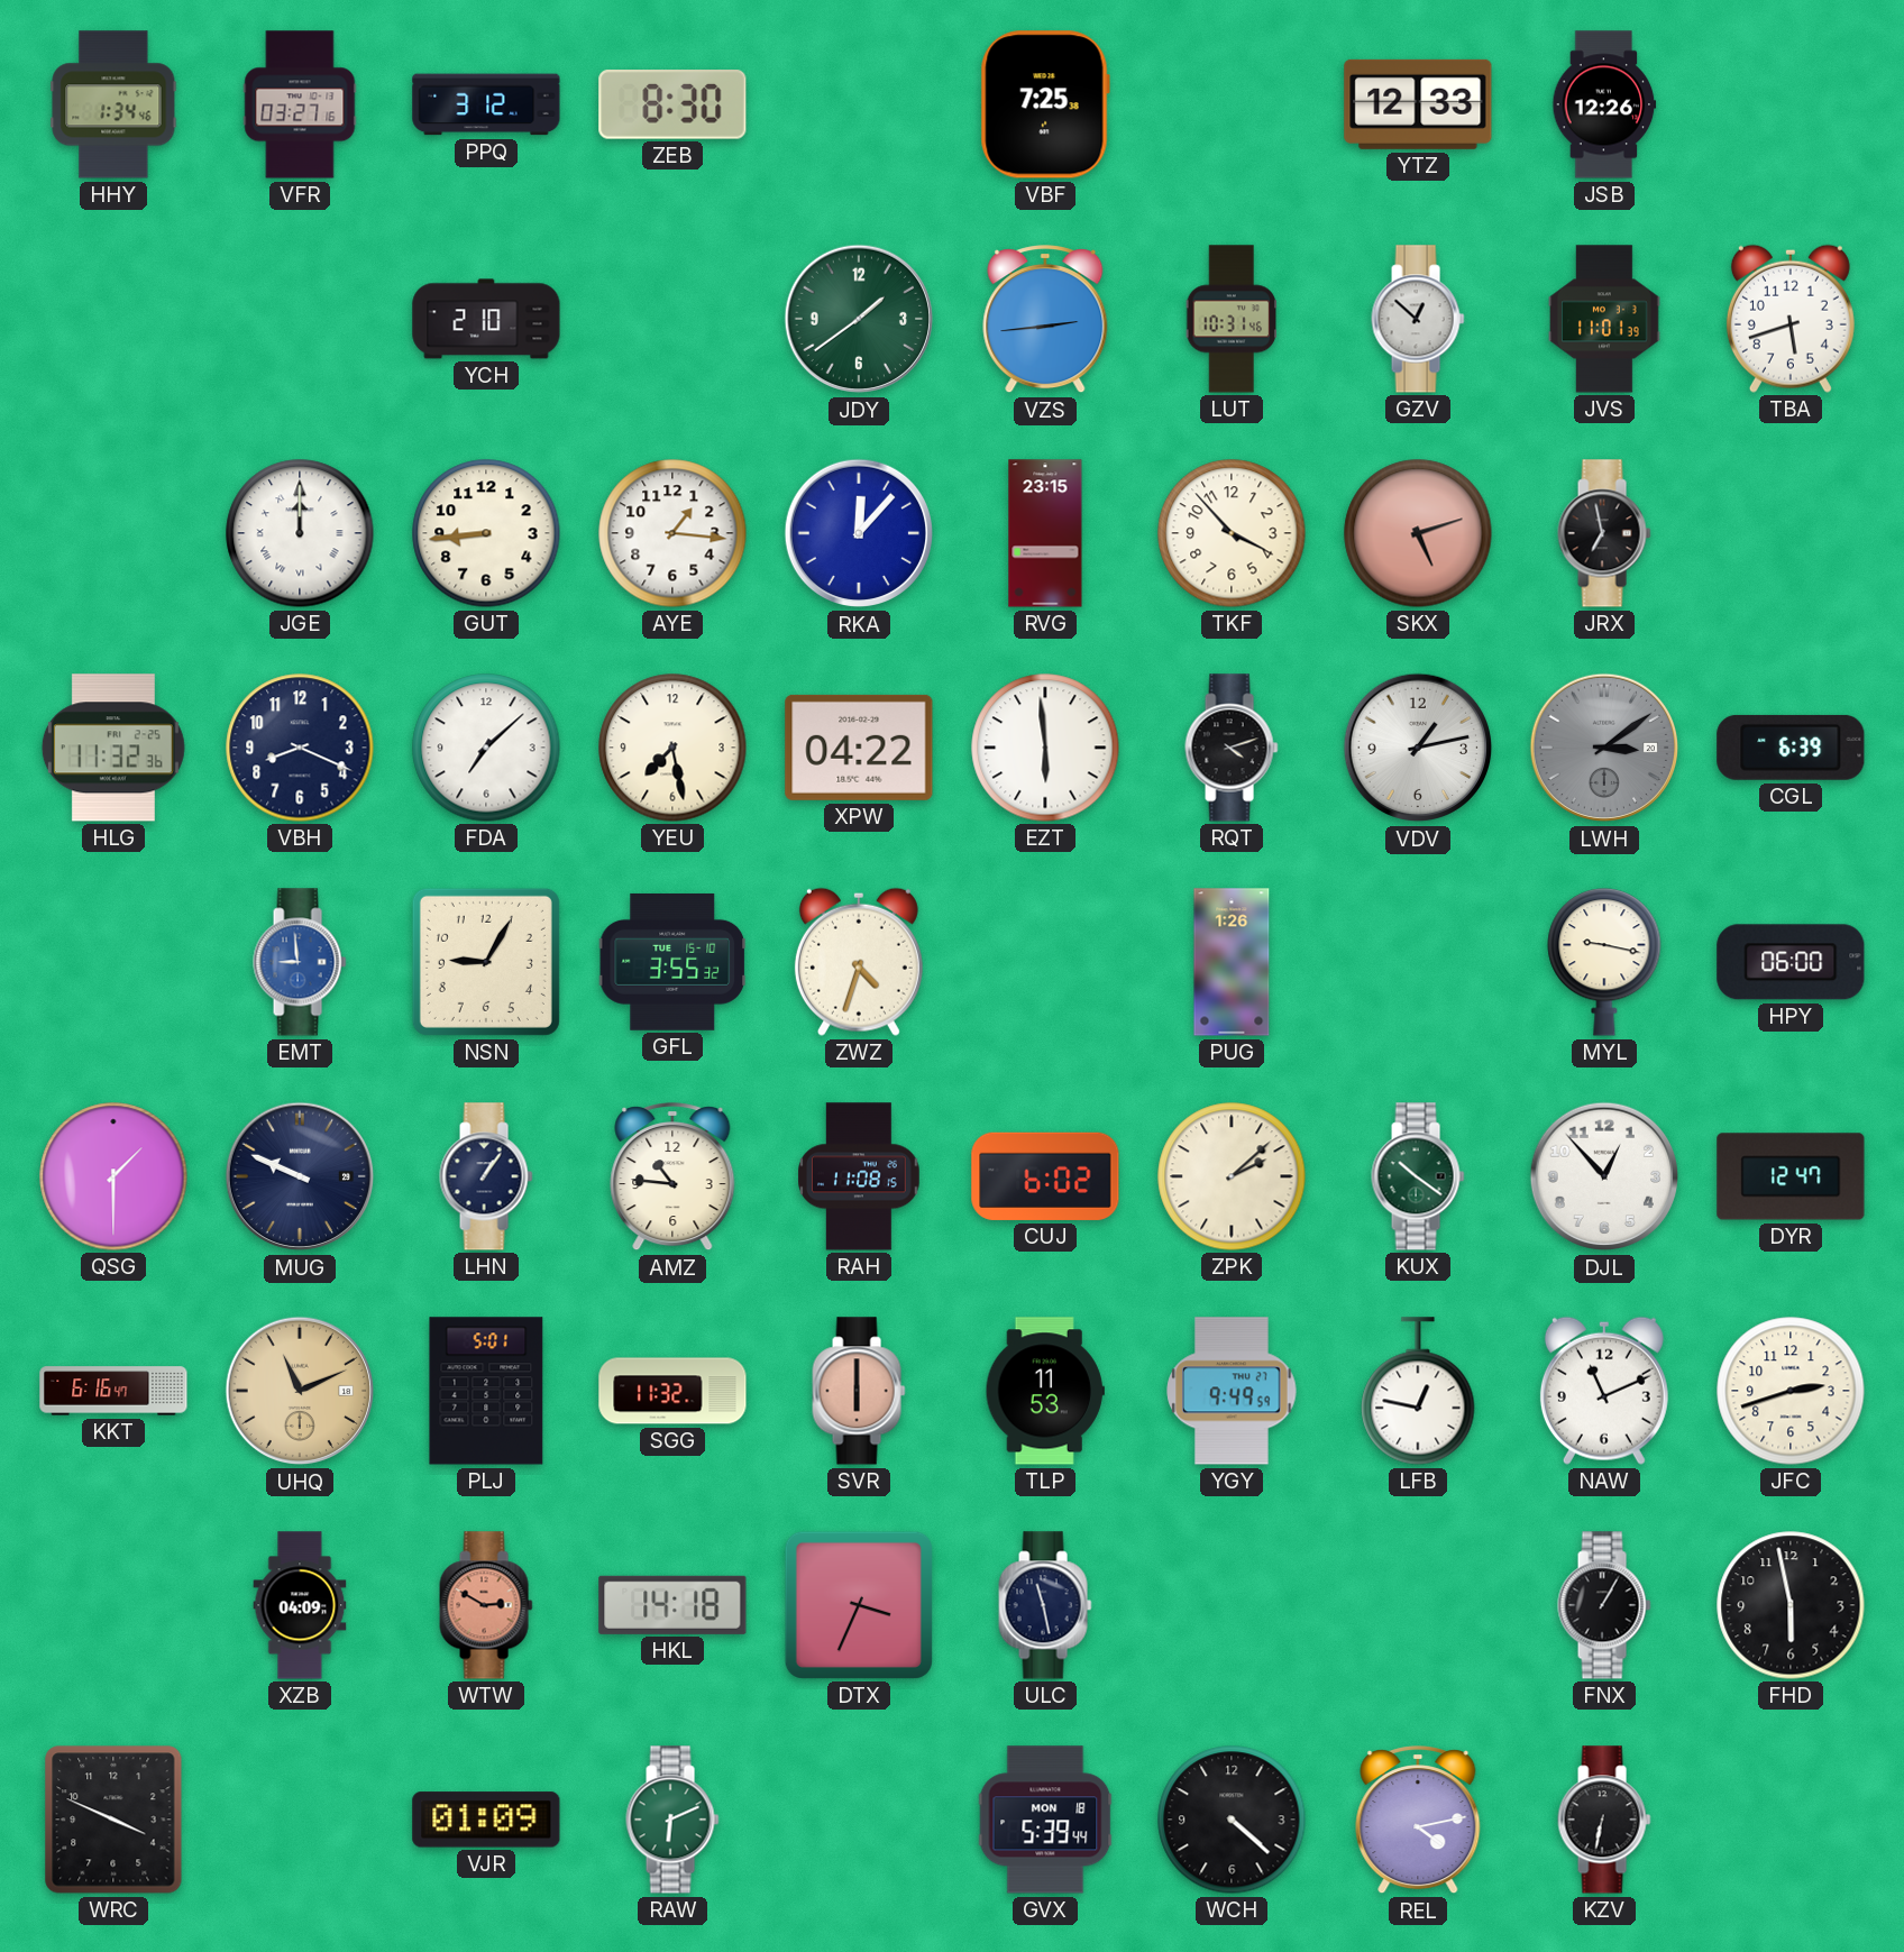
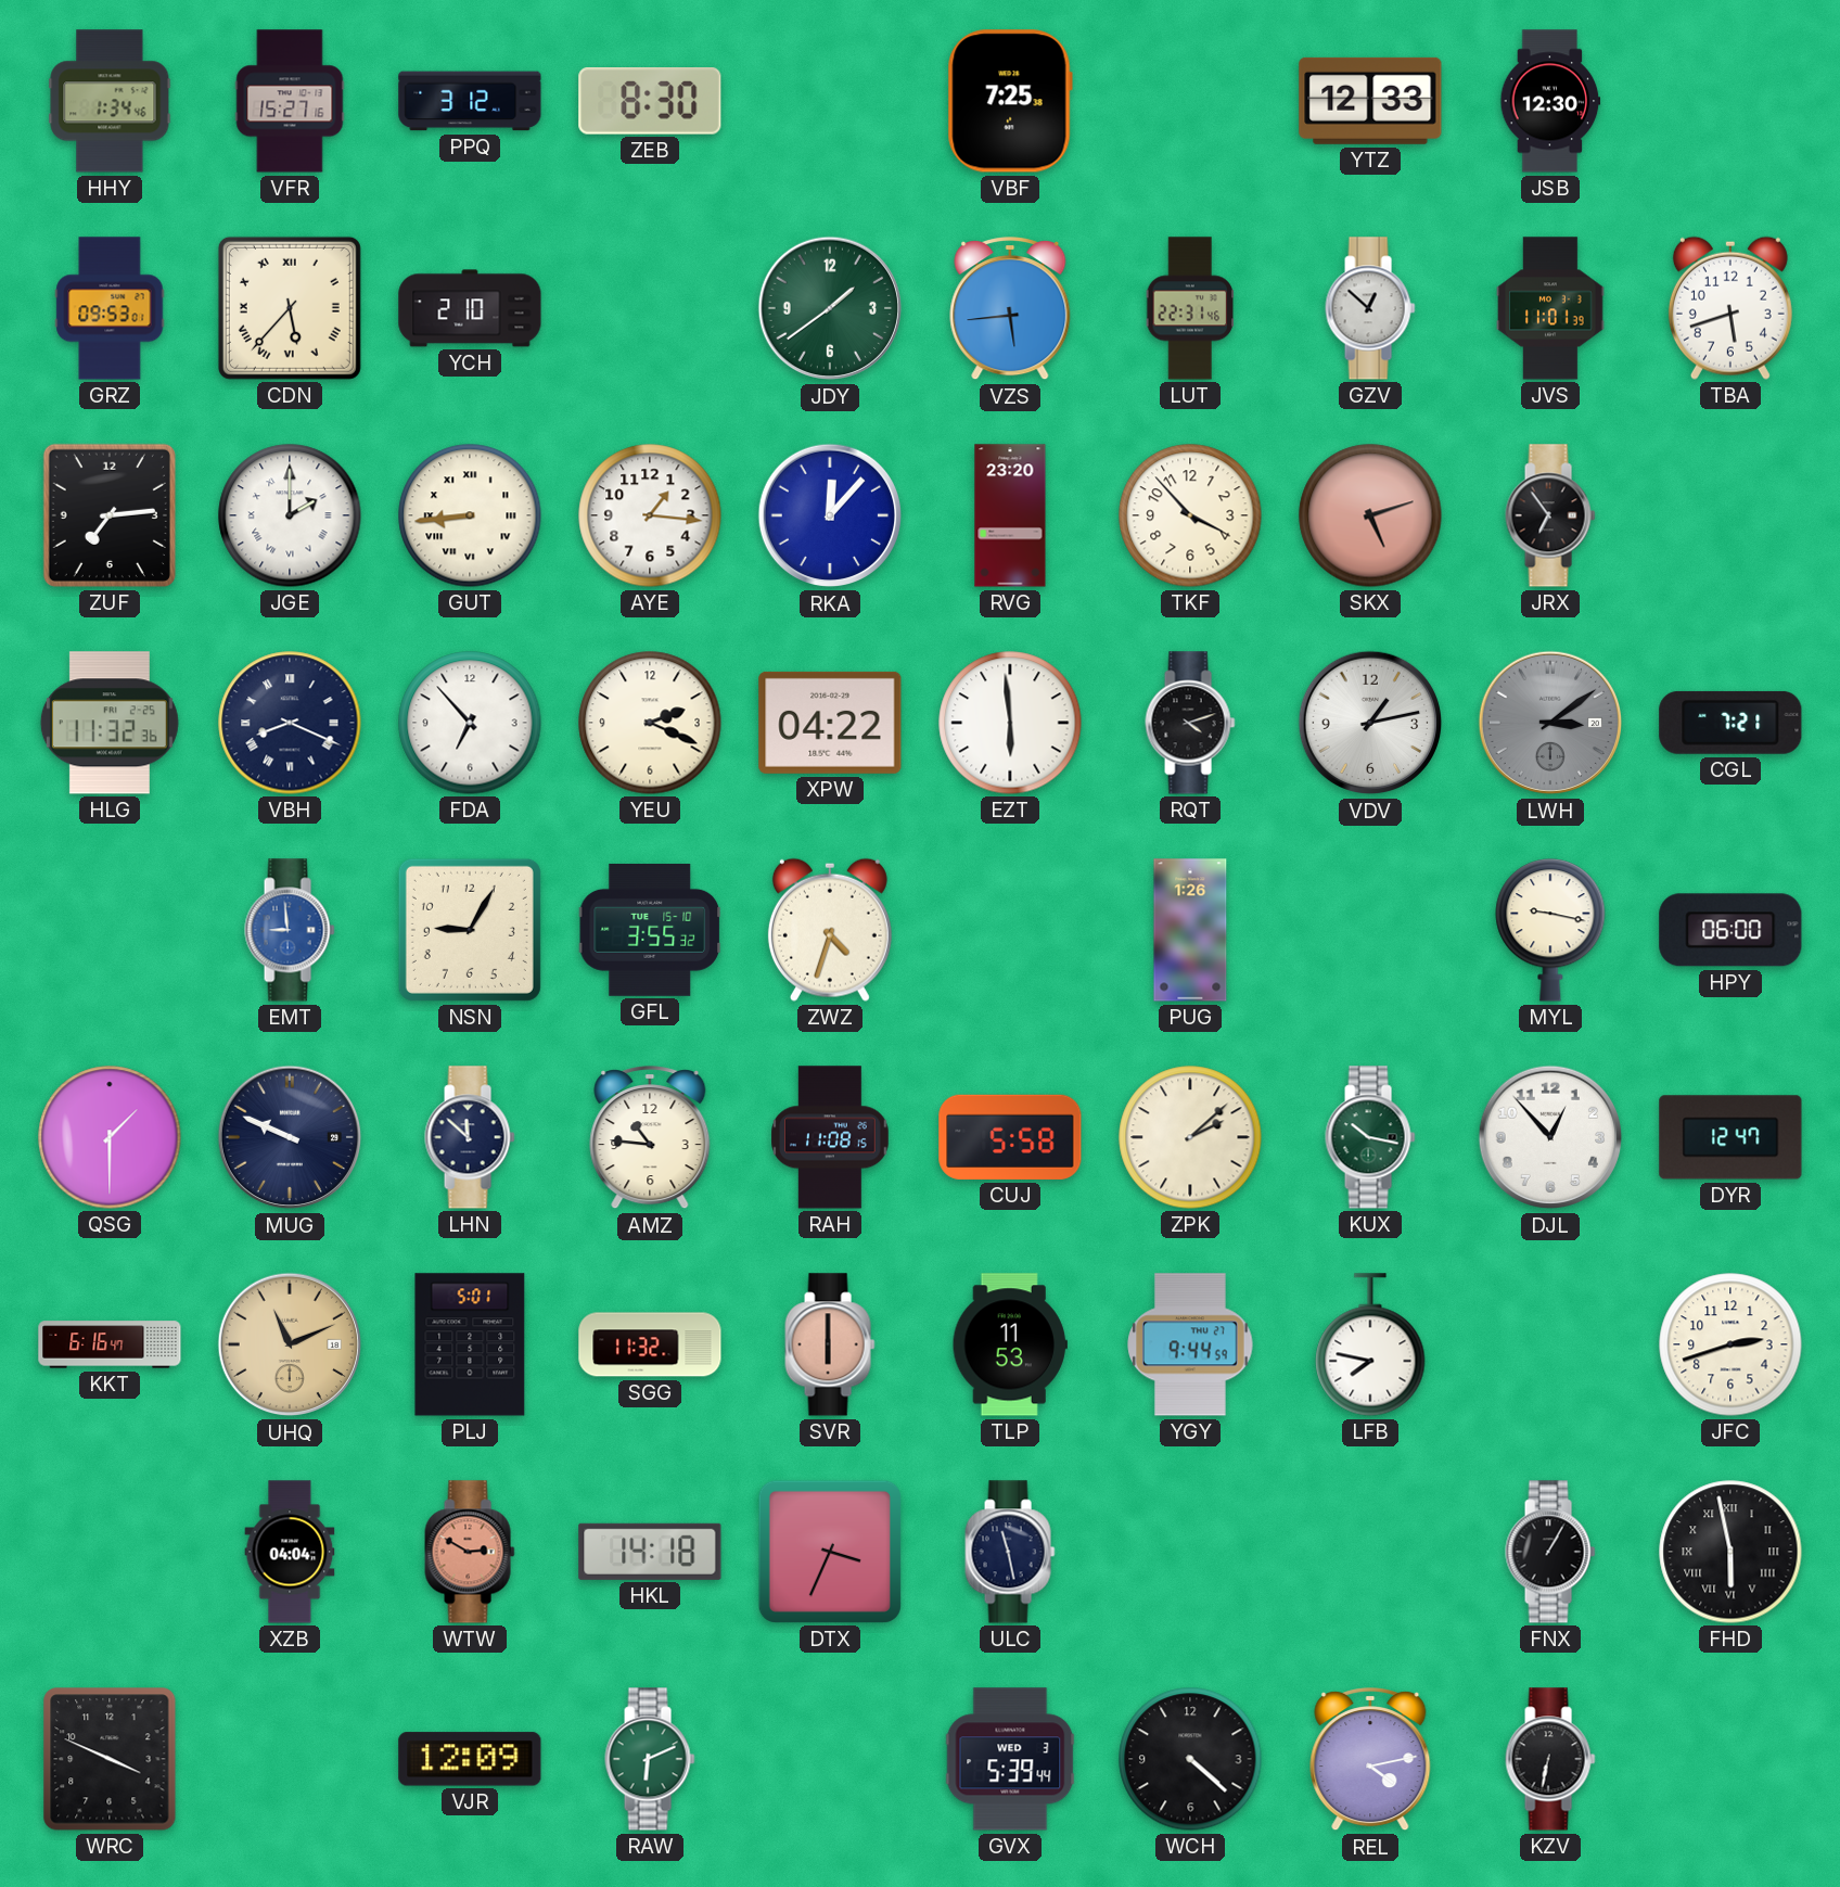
VFR: 03:27 -> 15:27
JSB: 12:26 -> 12:30
GRZ: none -> 09:53
CDN: none -> 5:37
VZS: 2:44 -> 5:44
LUT: 10:31 -> 22:31
ZUF: none -> 7:14
JGE: 12:00 -> 2:00
GUT numerals: Arabic -> Roman
RVG: 23:15 -> 23:20
JRX: 6:58 -> 6:54
VBH numerals: Arabic -> Roman
FDA: 7:08 -> 6:53
YEU: 7:28 -> 2:19
CGL: 6:39 -> 7:21
LHN: 1:06 -> 11:52
CUJ: 6:02 -> 5:58
KUX: 10:21 -> 10:17
YGY: 9:49 -> 9:44
LFB: 12:47 -> 7:47
NAW: 11:11 -> none
XZB: 04:09 -> 04:04
FHD numerals: Arabic -> Roman
VJR: 01:09 -> 12:09
GVX date: MON 18 -> WED 3
